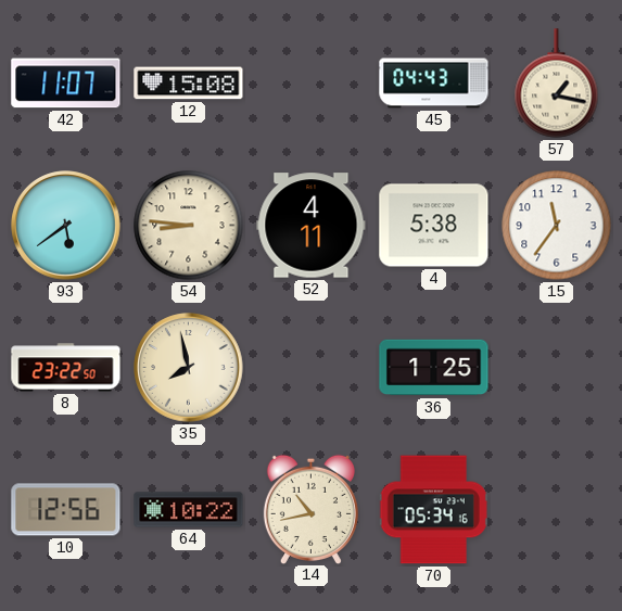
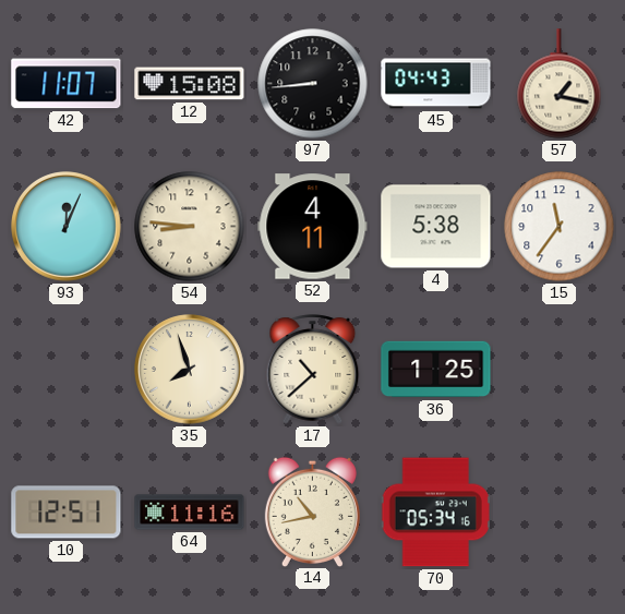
97: none -> 8:44
93: 5:39 -> 12:04
8: 23:22 -> none
35: 7:58 -> 7:57
17: none -> 10:38
10: 12:56 -> 12:51
64: 10:22 -> 11:16
